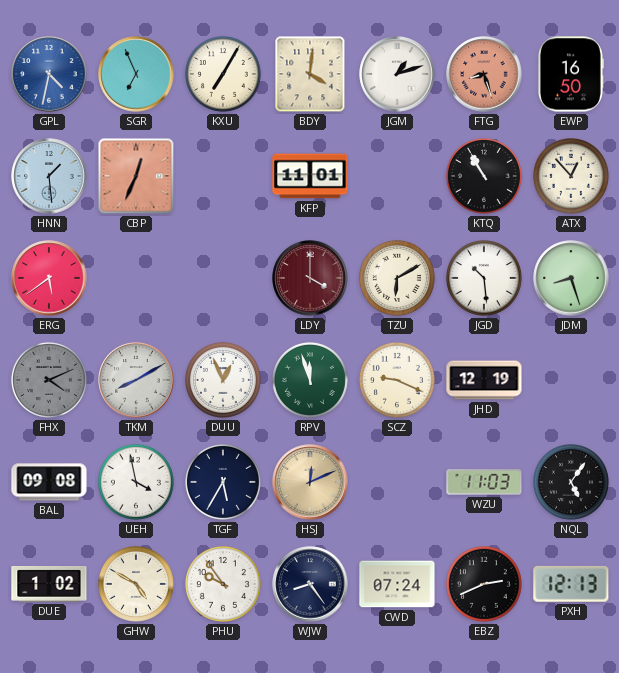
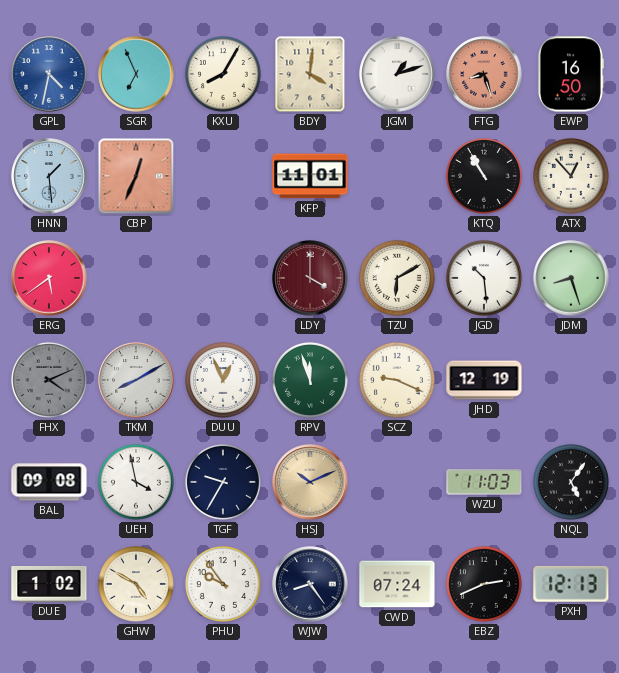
KXU: 7:05 -> 8:05
TGF: 5:35 -> 9:35
HSJ: 12:11 -> 10:11
